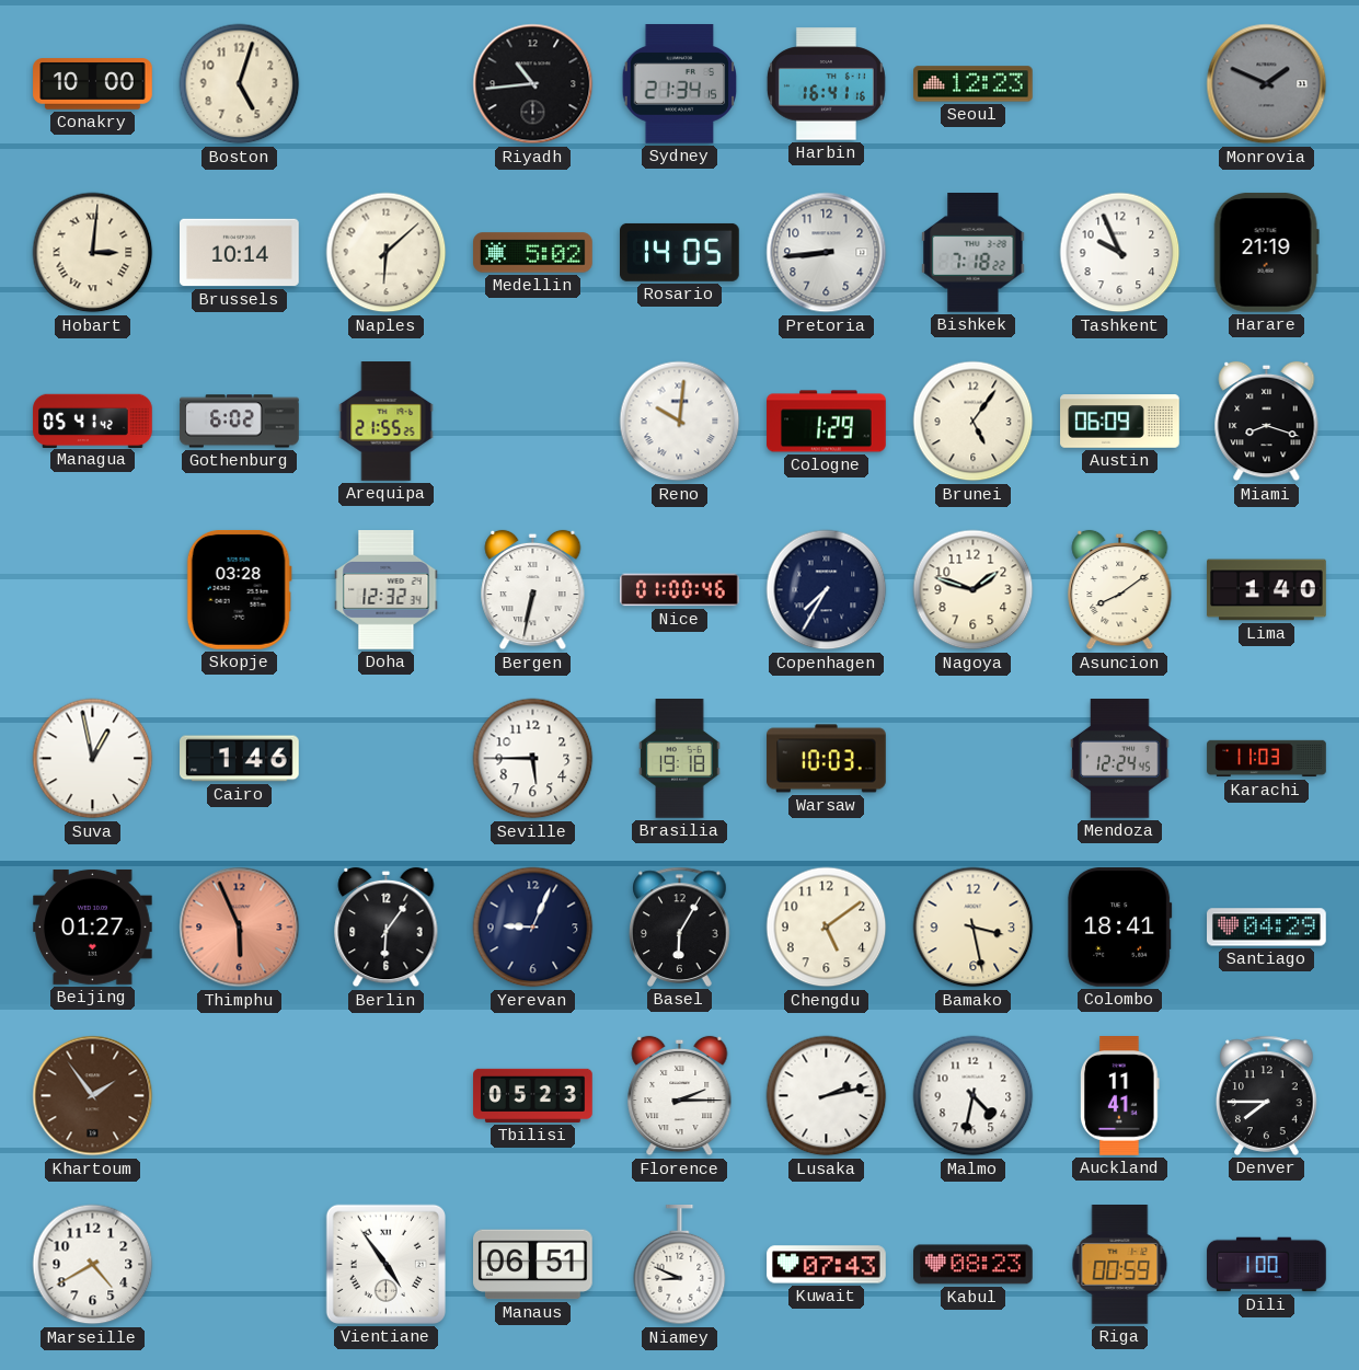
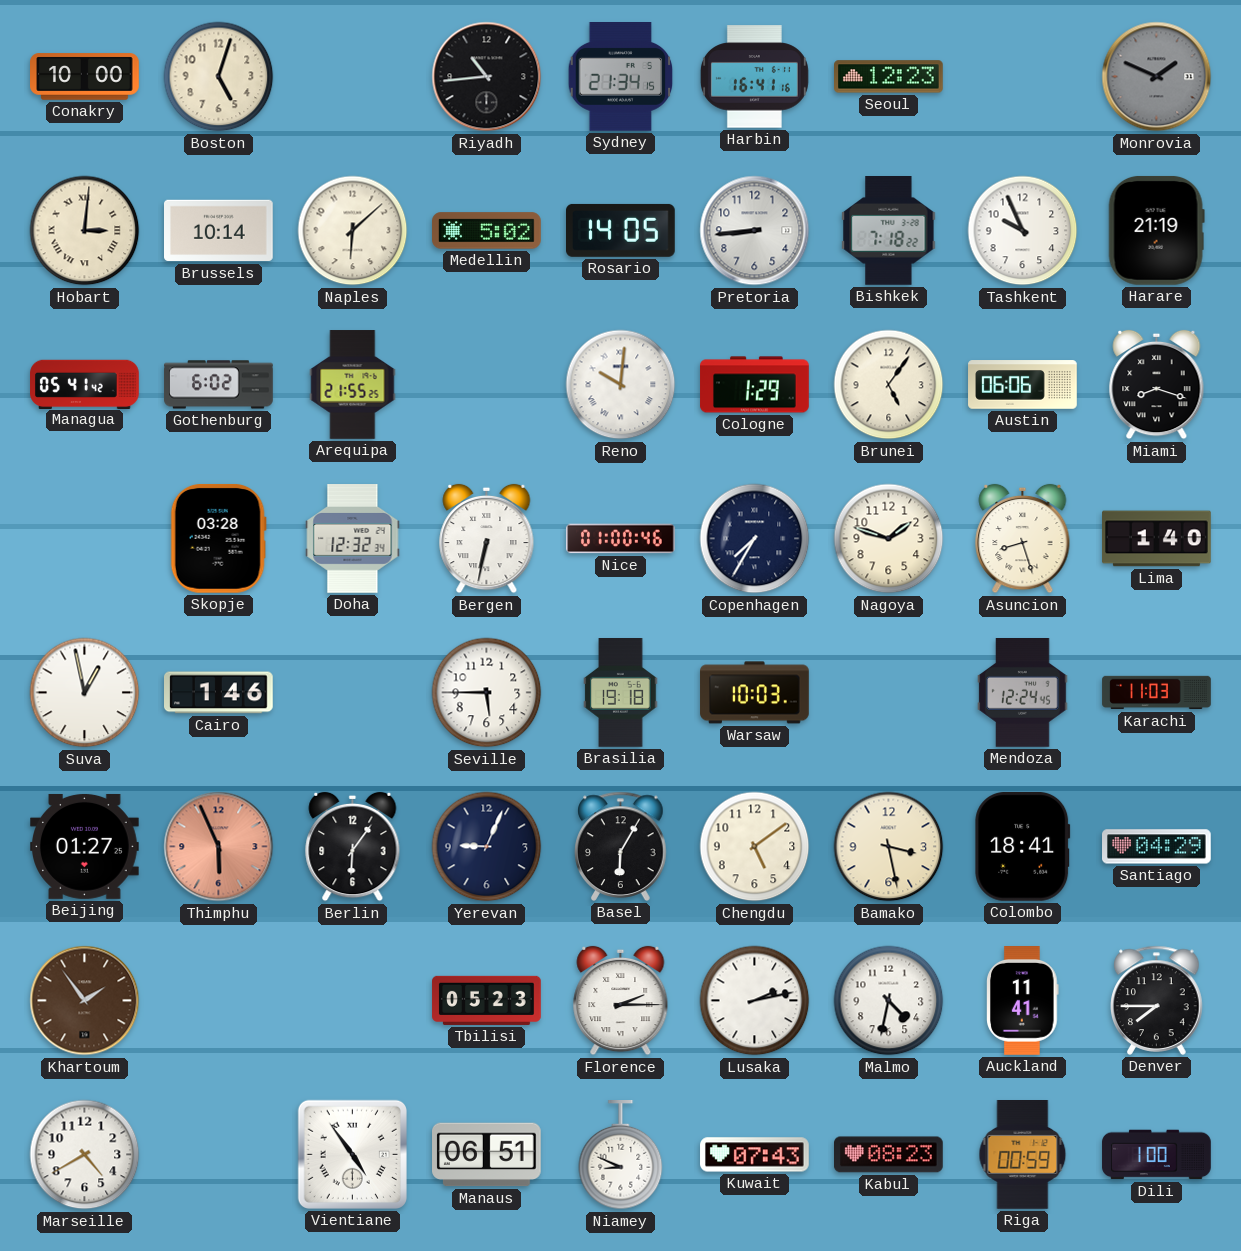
Austin: 06:09 -> 06:06
Asuncion: 8:09 -> 8:27
